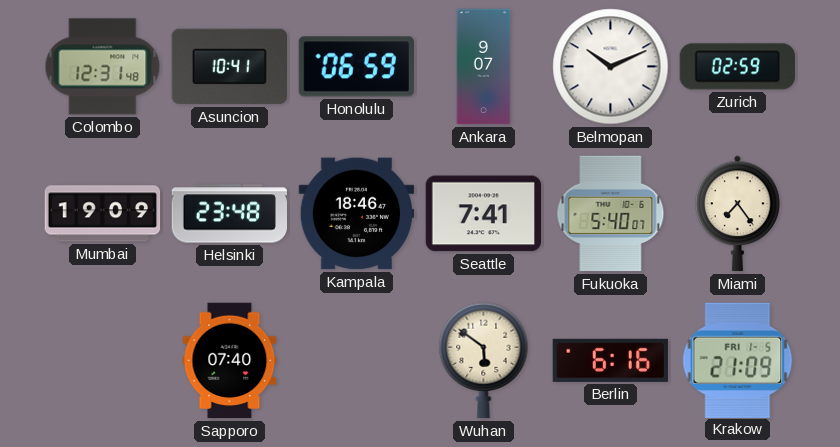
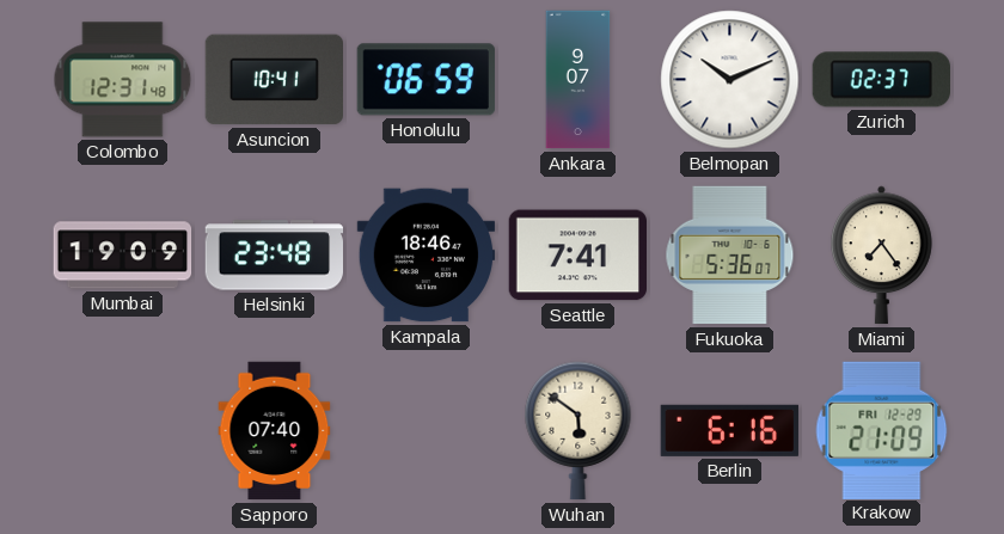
Zurich: 02:59 -> 02:37
Fukuoka: 5:40 -> 5:36
Krakow date: FRI 1-5 -> FRI 12-29
